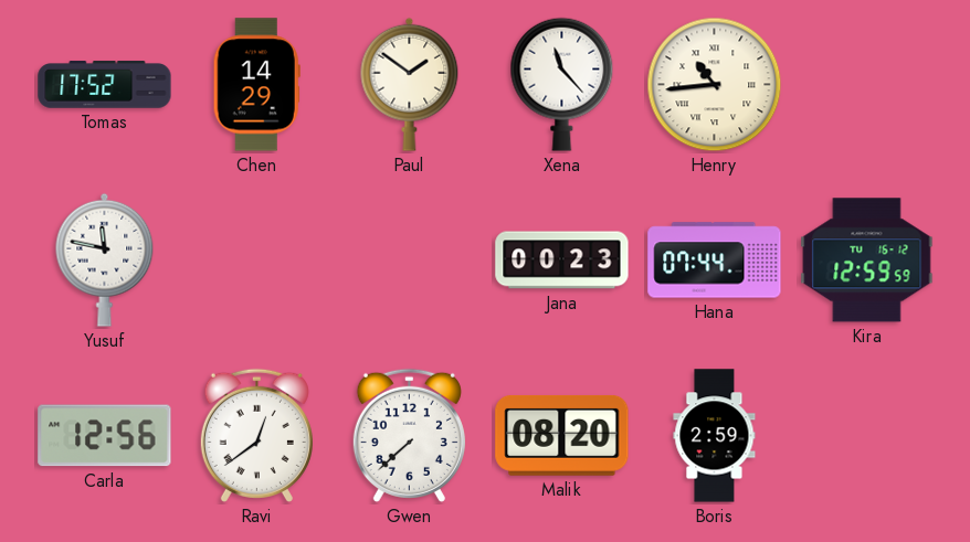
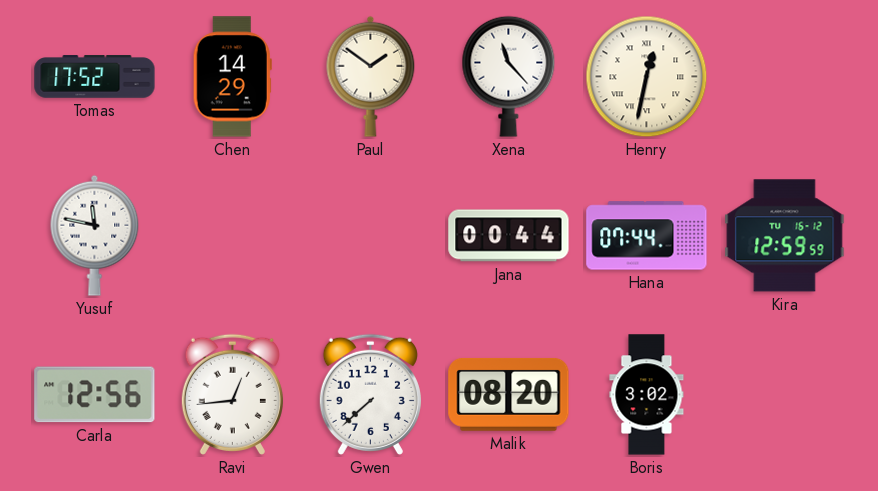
Henry: 10:44 -> 12:32
Jana: 00:23 -> 00:44
Ravi: 12:39 -> 12:44
Boris: 2:59 -> 3:02
